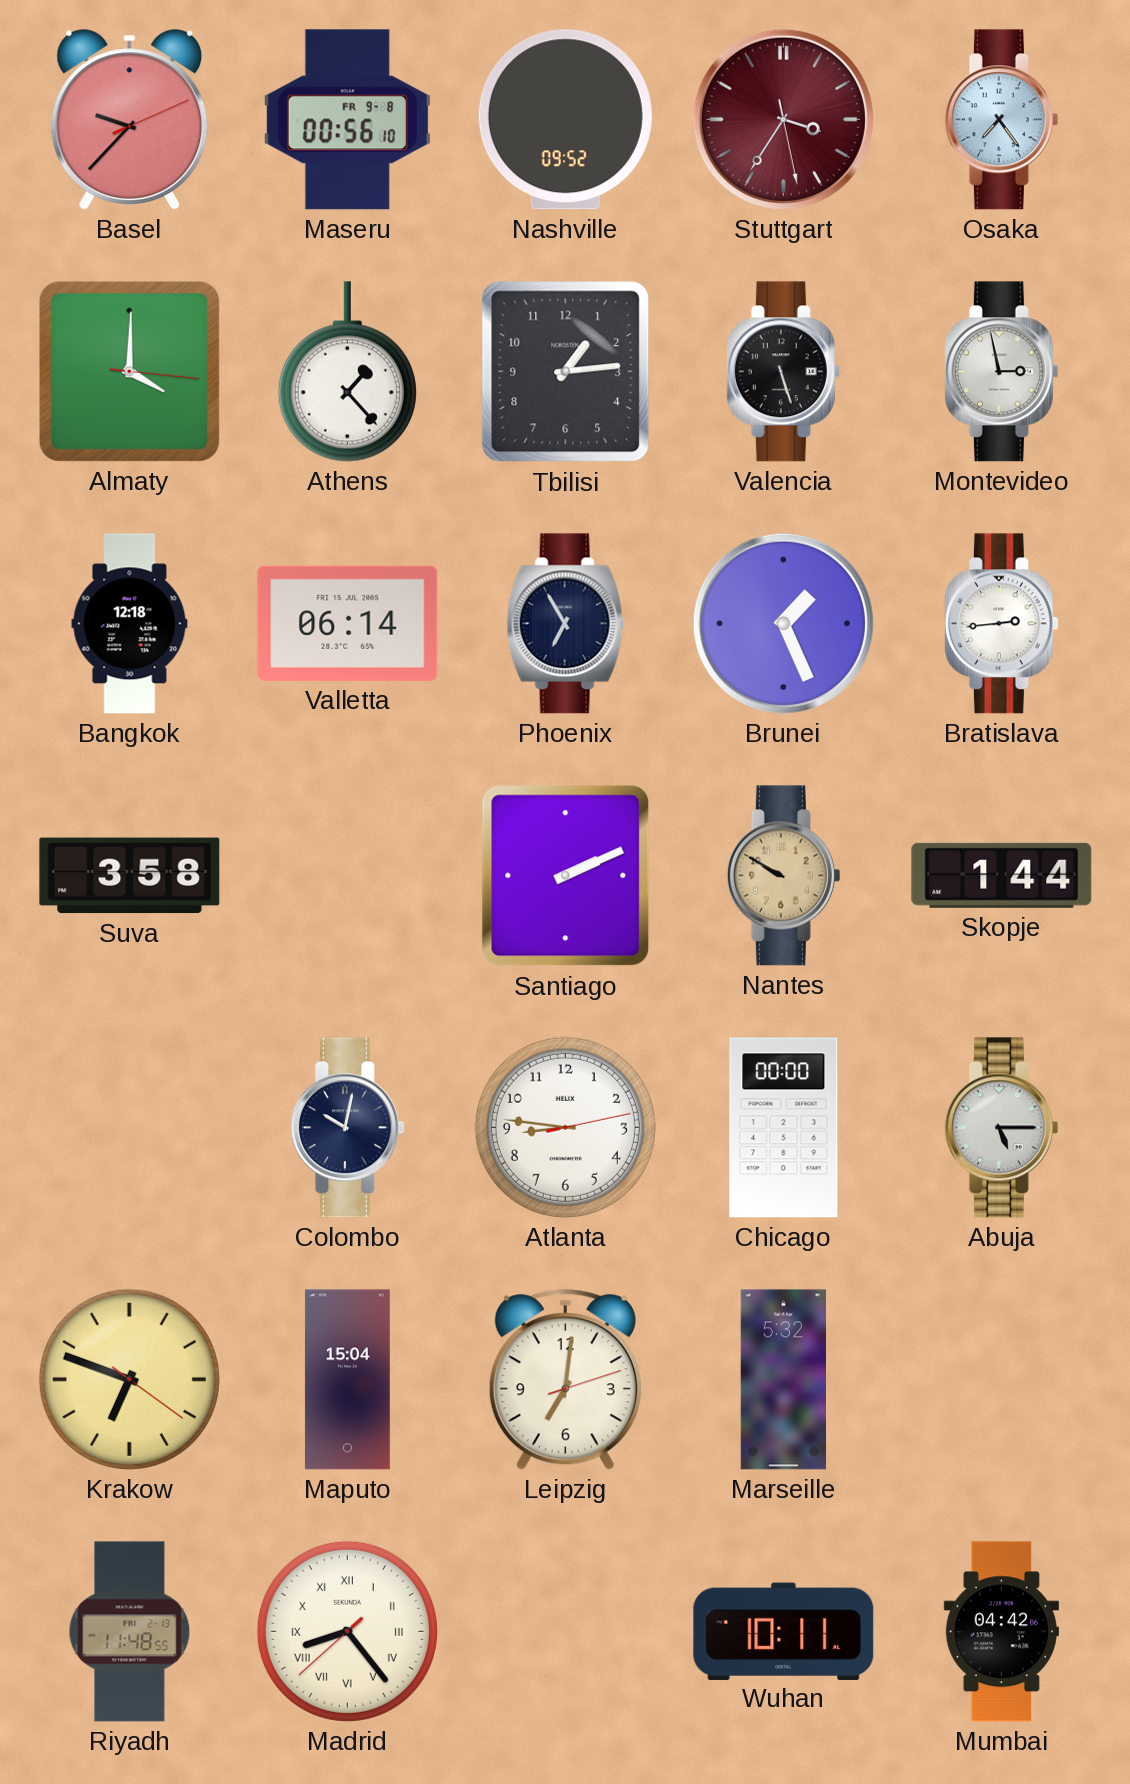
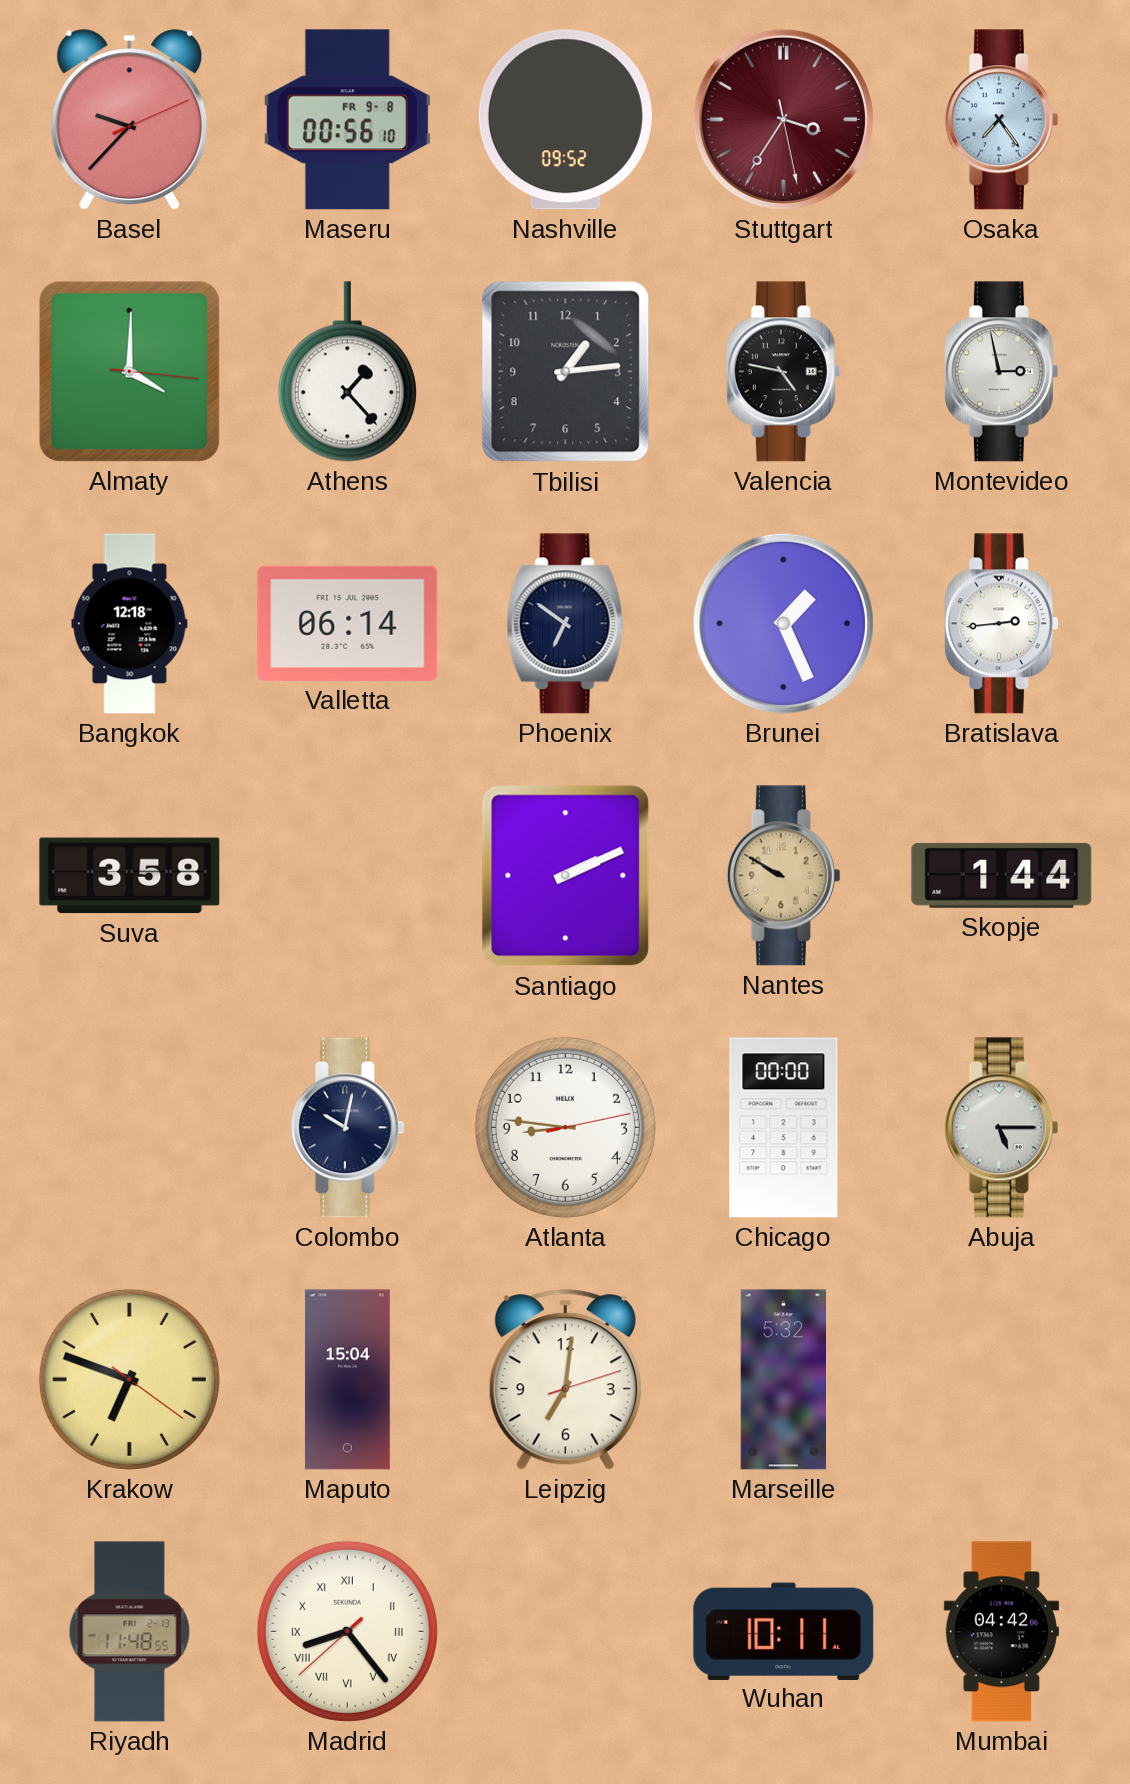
Valencia: 5:27 -> 4:47
Phoenix: 6:55 -> 6:51
